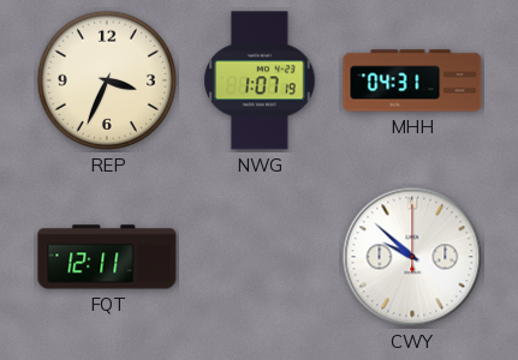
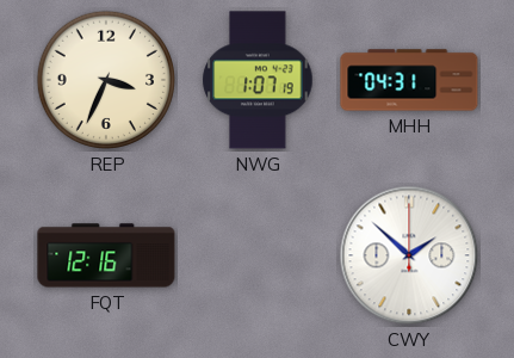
FQT: 12:11 -> 12:16
CWY: 9:52 -> 1:52
